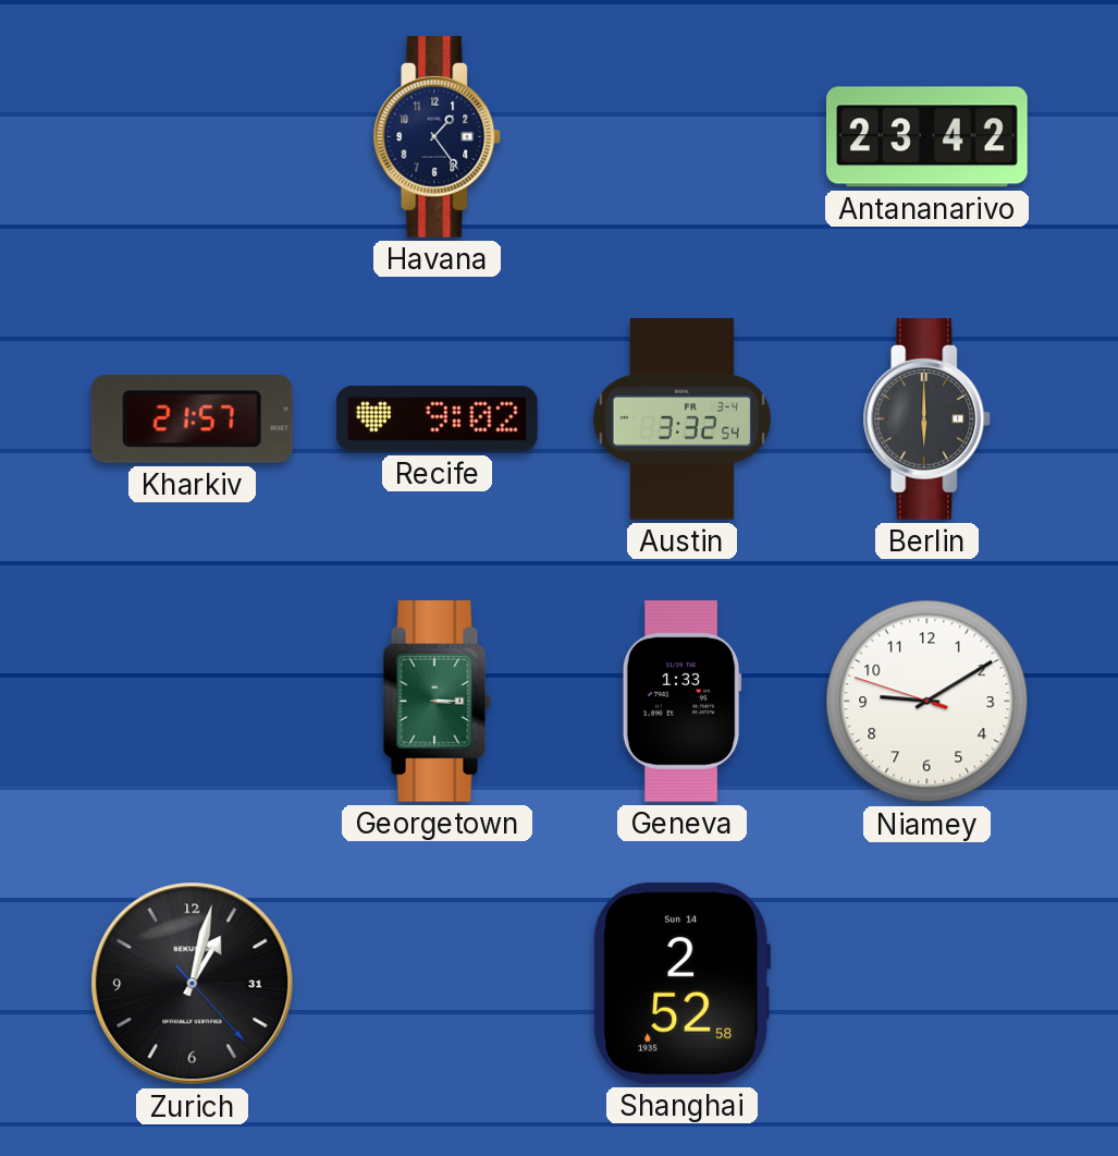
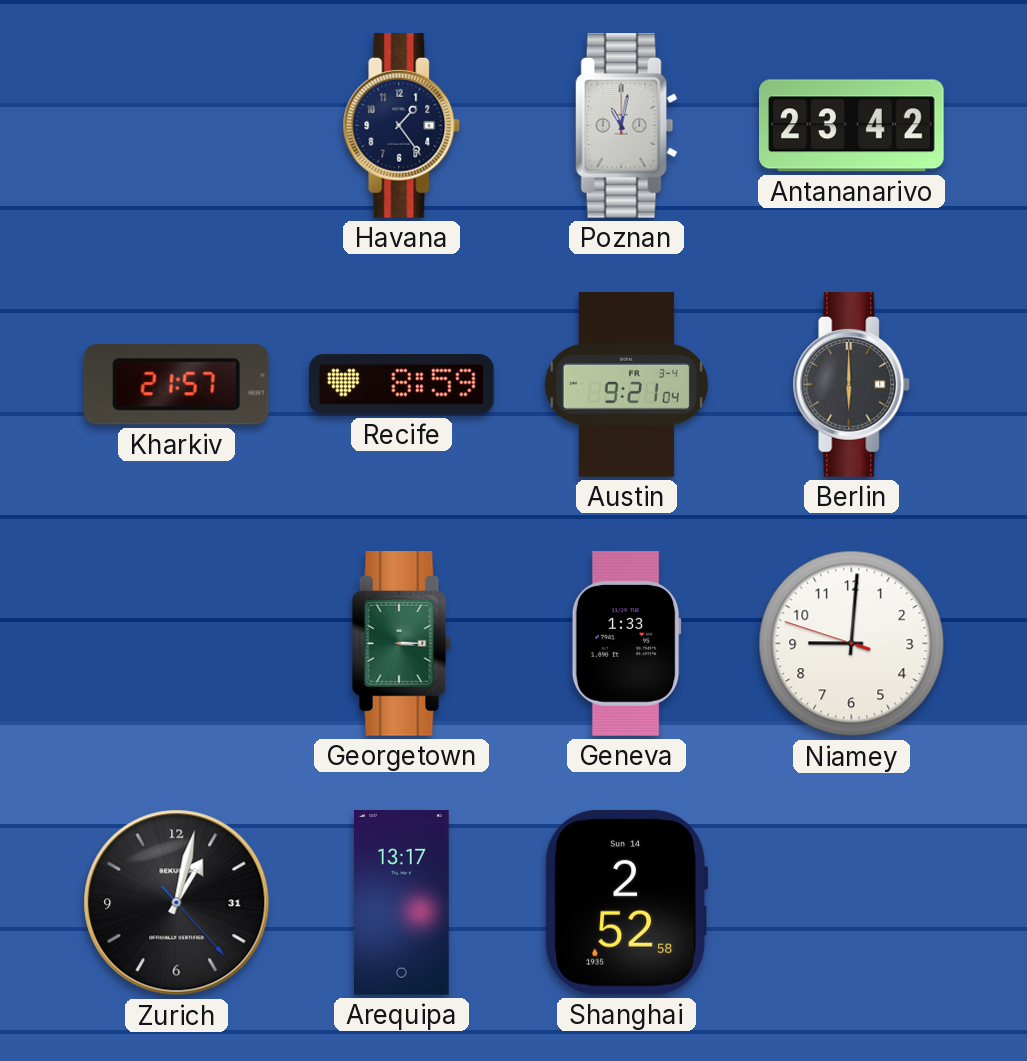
Poznan: none -> 11:02
Recife: 9:02 -> 8:59
Austin: 3:32 -> 9:21
Niamey: 9:09 -> 9:00
Arequipa: none -> 13:17
